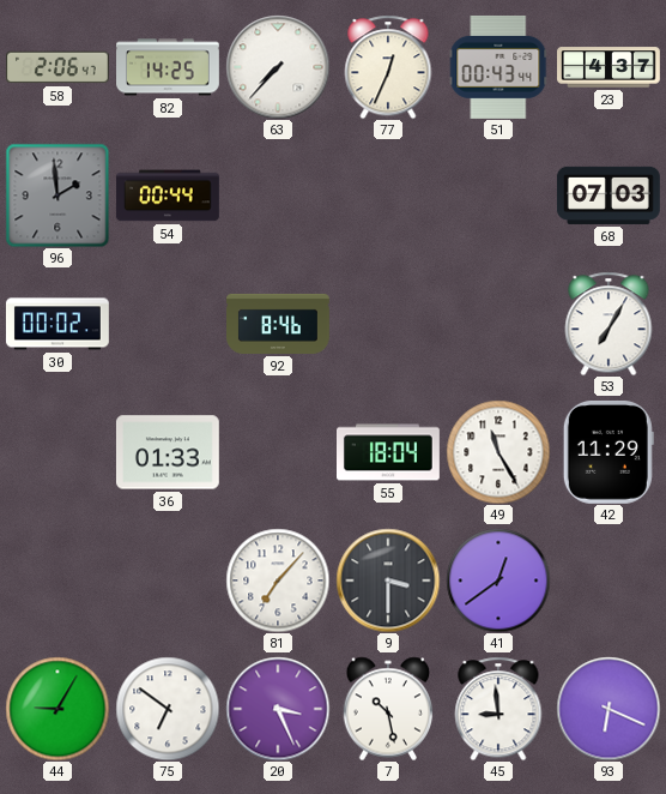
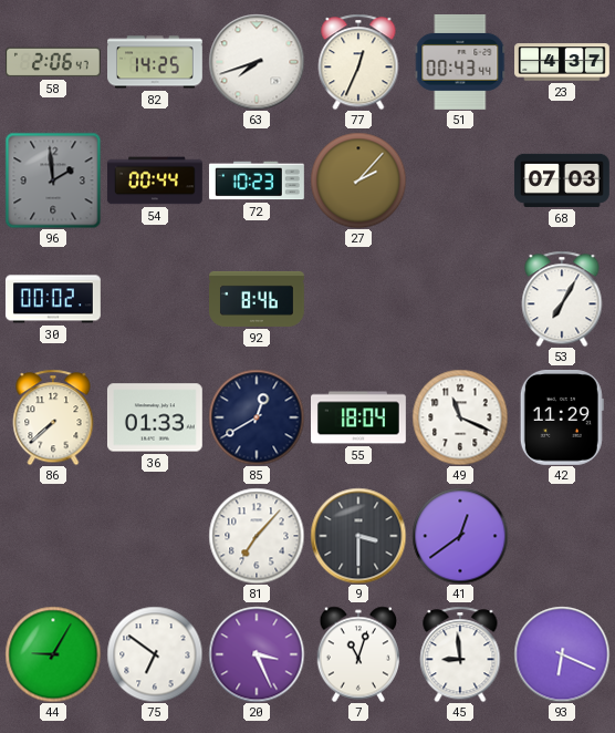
63: 7:37 -> 7:42
72: none -> 10:23
27: none -> 2:07
86: none -> 7:38
85: none -> 12:40
49: 11:25 -> 11:19
7: 10:28 -> 11:03
